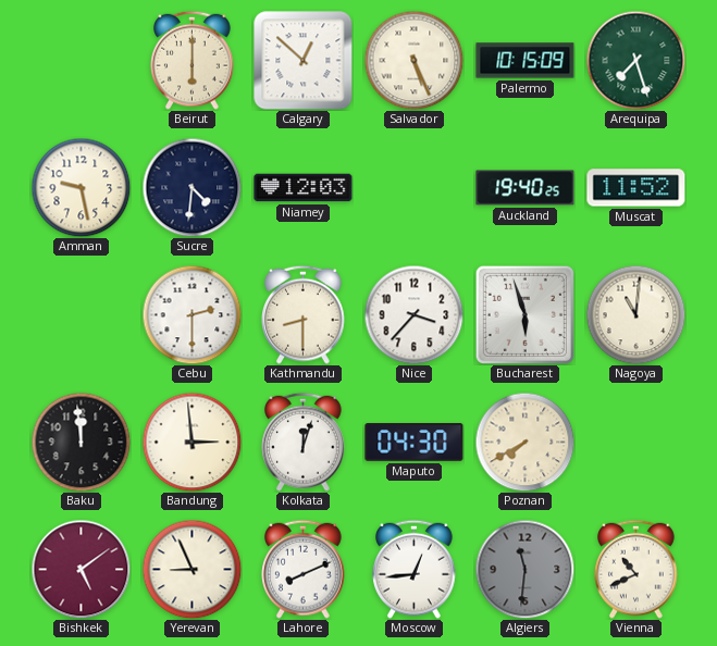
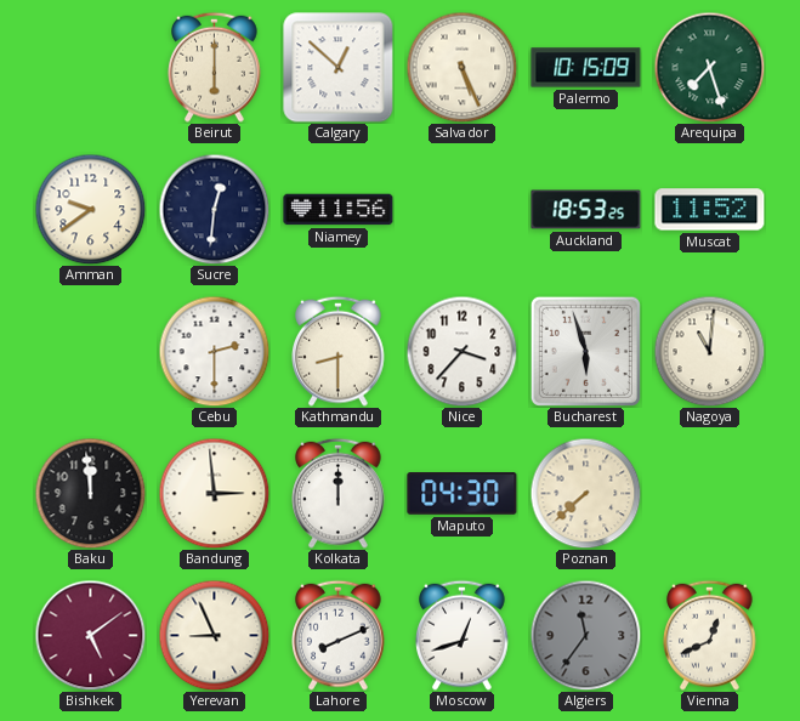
Amman: 9:28 -> 9:39
Sucre: 4:31 -> 12:31
Niamey: 12:03 -> 11:56
Auckland: 19:40 -> 18:53
Kolkata: 12:03 -> 12:00
Poznan: 7:40 -> 7:38
Moscow: 12:44 -> 12:42
Algiers: 11:31 -> 11:36
Vienna: 10:41 -> 12:41
